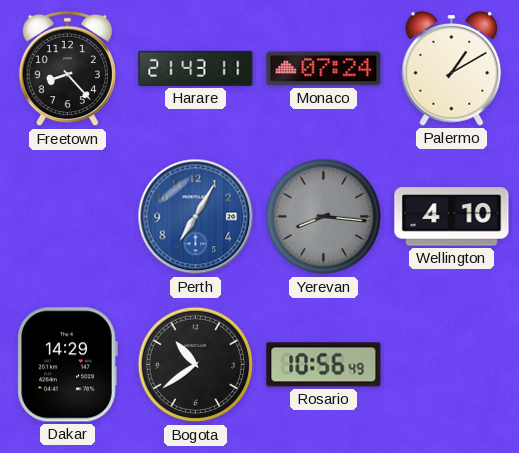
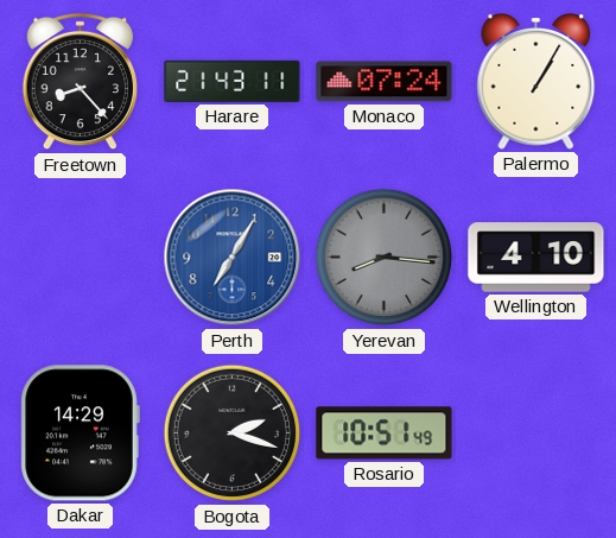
Palermo: 1:10 -> 1:05
Bogota: 10:39 -> 2:18
Rosario: 10:56 -> 10:51
